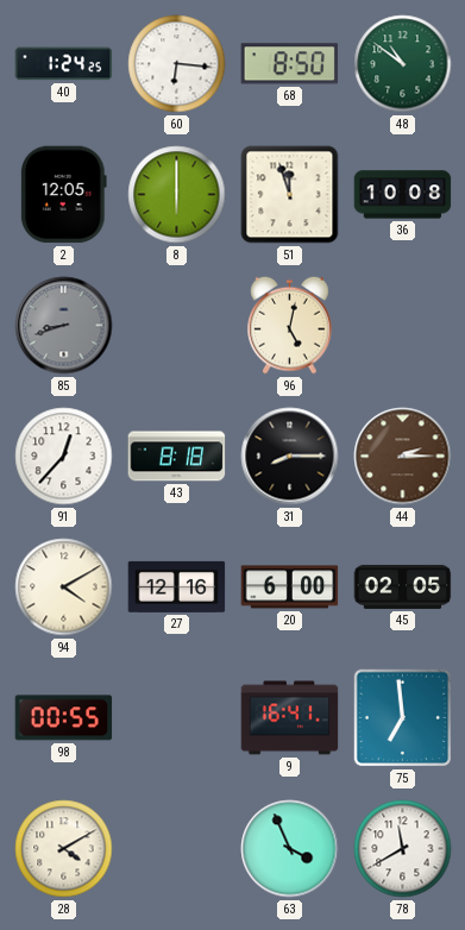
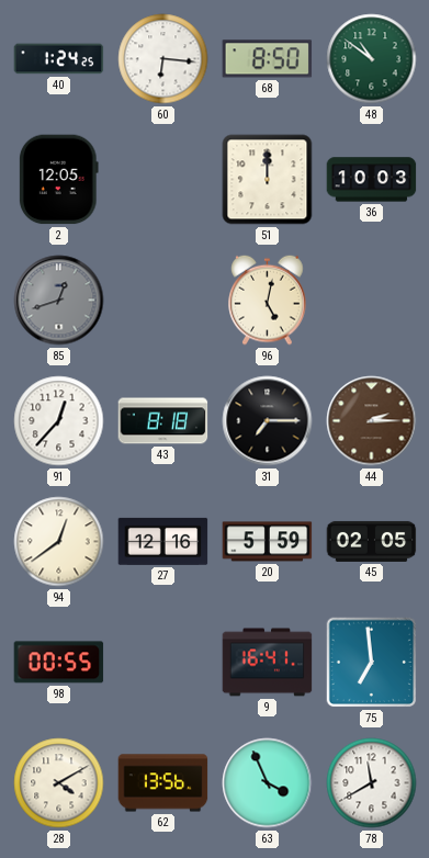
8: 6:00 -> none
51: 11:57 -> 12:00
36: 10:08 -> 10:03
85: 8:42 -> 12:42
31: 8:15 -> 7:15
94: 4:10 -> 12:39
20: 6:00 -> 5:59
62: none -> 13:56
